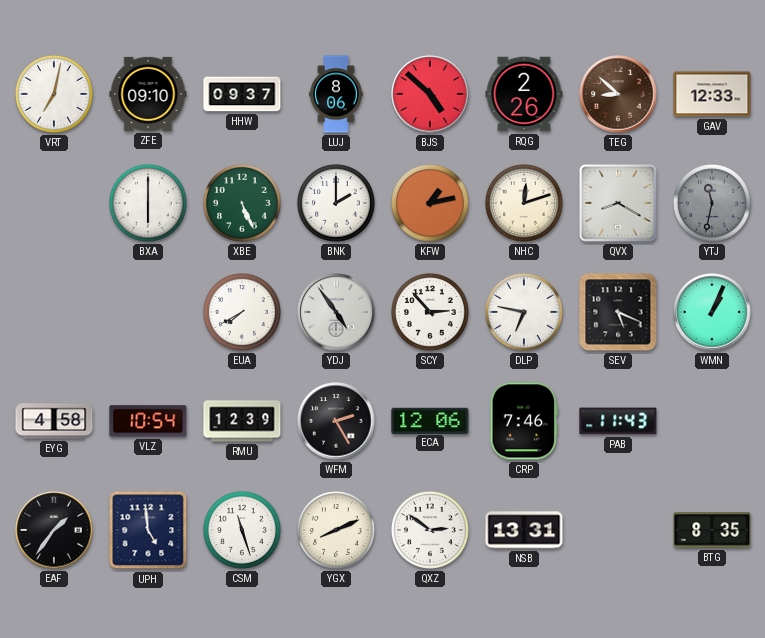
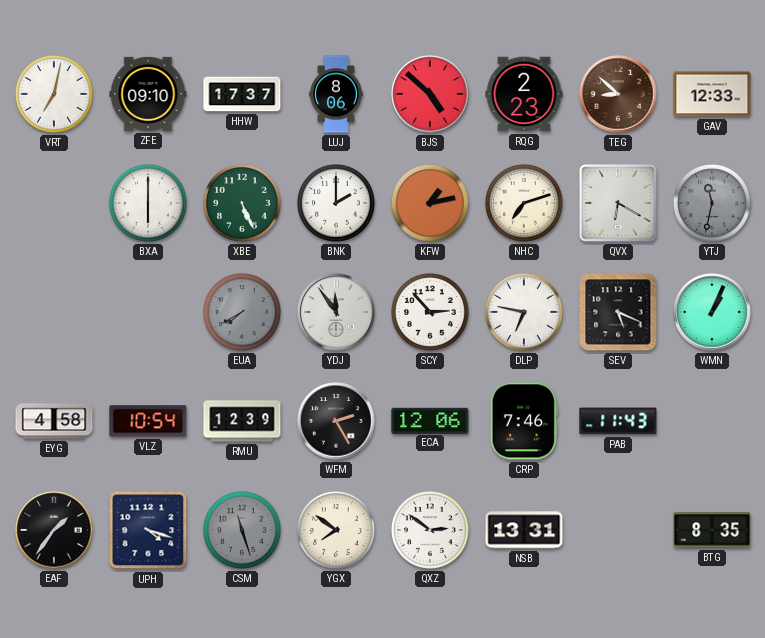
HHW: 09:37 -> 17:37
RQG: 2:26 -> 2:23
NHC: 12:12 -> 7:12
QVX: 8:20 -> 6:20
EUA dial: white -> grey
YDJ: 4:54 -> 11:54
UPH: 4:59 -> 4:18
CSM dial: white -> grey
YGX: 8:11 -> 7:51
